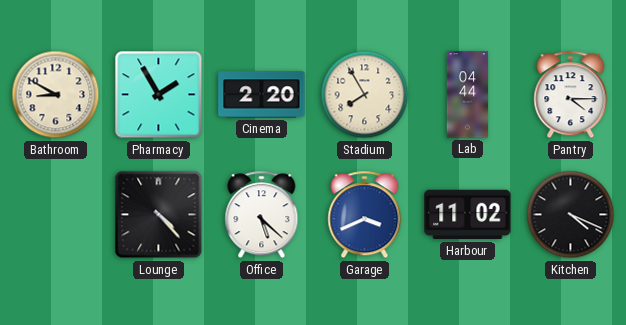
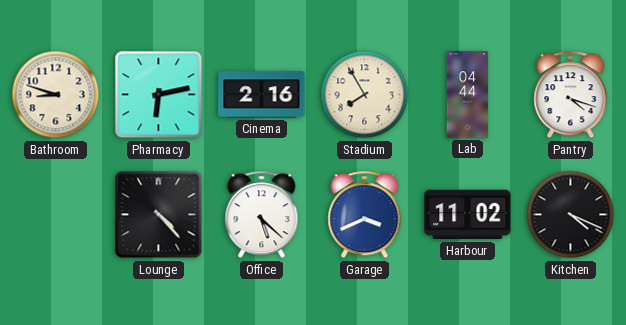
Bathroom: 8:50 -> 8:48
Pharmacy: 1:55 -> 6:13
Cinema: 2:20 -> 2:16
Pantry: 4:15 -> 4:18
